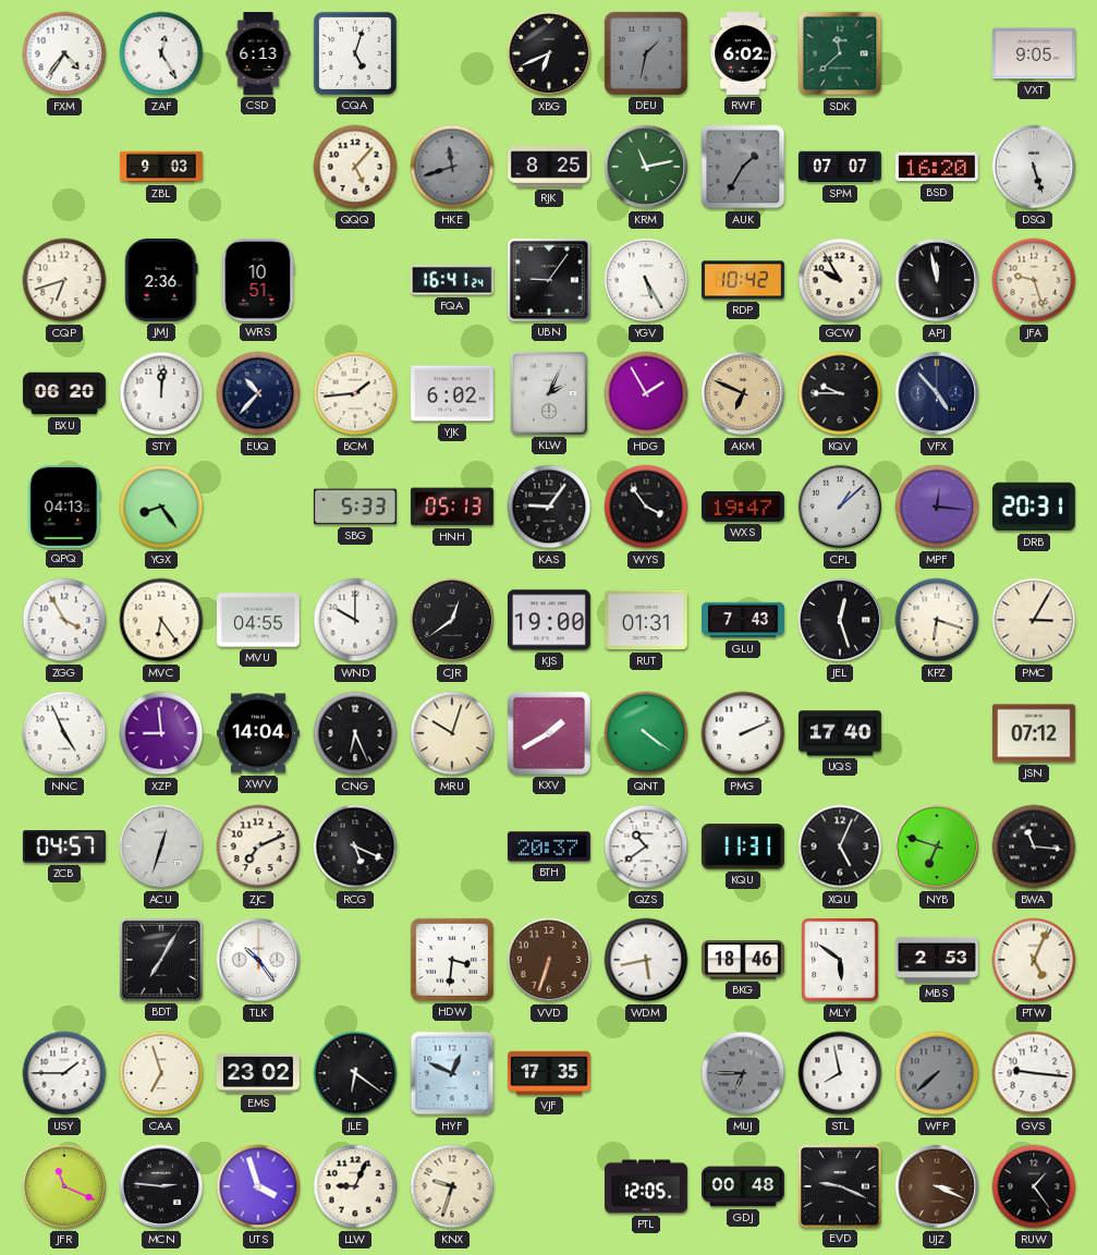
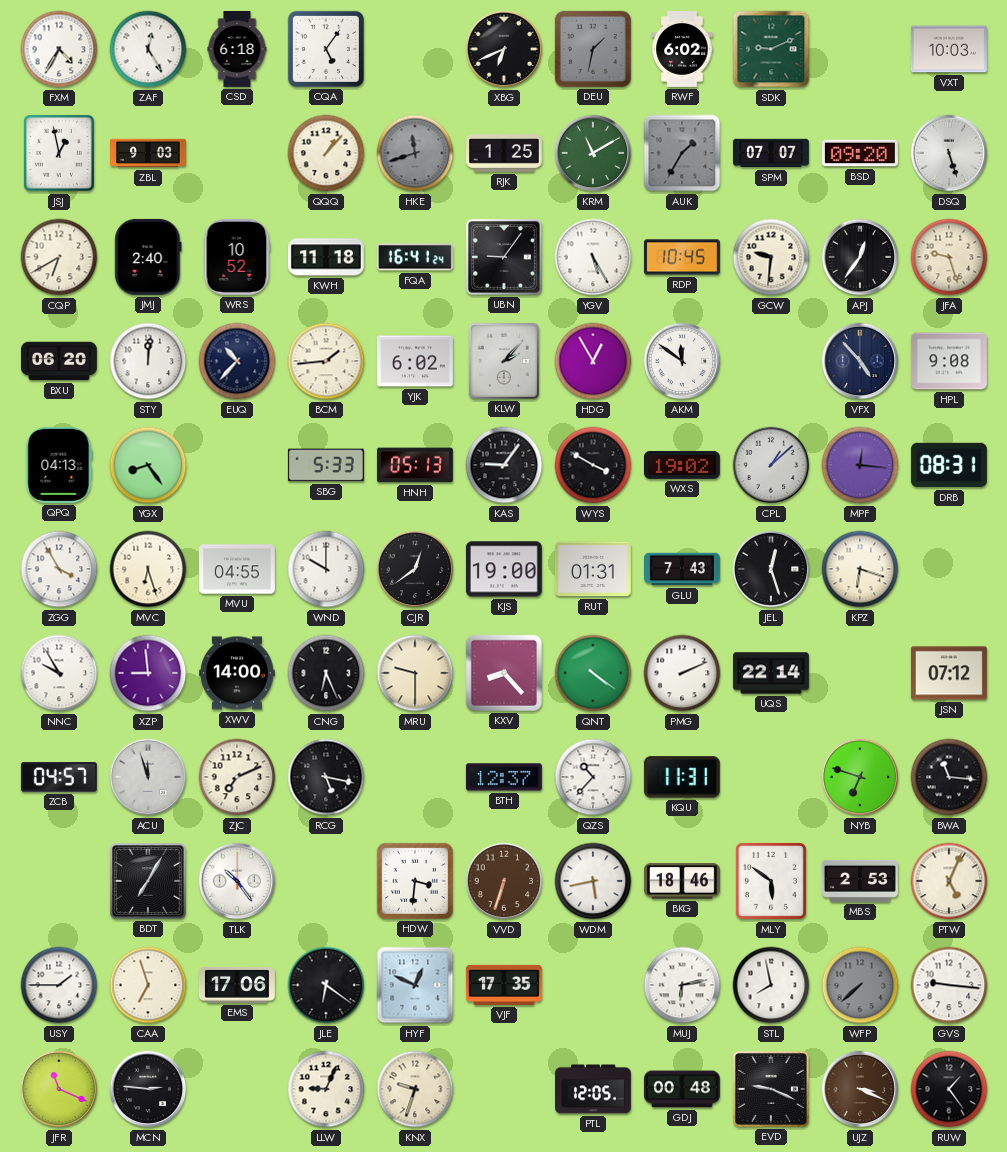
FXM: 4:36 -> 4:35
CSD: 6:13 -> 6:18
CQA: 5:03 -> 5:06
SDK: 11:38 -> 9:11
VXT: 9:05 -> 10:03
JSJ: none -> 12:58
QQQ: 5:07 -> 1:07
RJK: 8:25 -> 1:25
KRM: 11:13 -> 11:10
BSD: 16:20 -> 09:20
CQP: 6:42 -> 6:40
JMJ: 2:36 -> 2:40
WRS: 10:51 -> 10:52
KWH: none -> 11:18
RDP: 10:42 -> 10:45
GCW: 9:55 -> 9:31
APJ: 11:58 -> 12:36
KLW: 2:04 -> 2:07
HDG: 1:55 -> 12:55
AKM: 6:49 -> 11:51
AKM dial: champagne -> white
KQV: 9:45 -> none
HPL: none -> 9:08
WYS: 3:54 -> 3:50
WXS: 19:47 -> 19:02
DRB: 20:31 -> 08:31
MVC: 6:24 -> 6:27
PMC: 3:05 -> none
NNC: 4:56 -> 9:55
XWV: 14:04 -> 14:00
MRU: 10:03 -> 9:30
KXV: 1:40 -> 8:23
UQS: 17:40 -> 22:14
ACU: 12:33 -> 11:57
RCG: 5:19 -> 5:17
BTH: 20:37 -> 12:37
QZS: 10:39 -> 10:37
XQU: 5:04 -> none
EMS: 23:02 -> 17:06
MUJ: 6:45 -> 6:13
MUJ dial: grey -> white
UTS: 3:57 -> none
